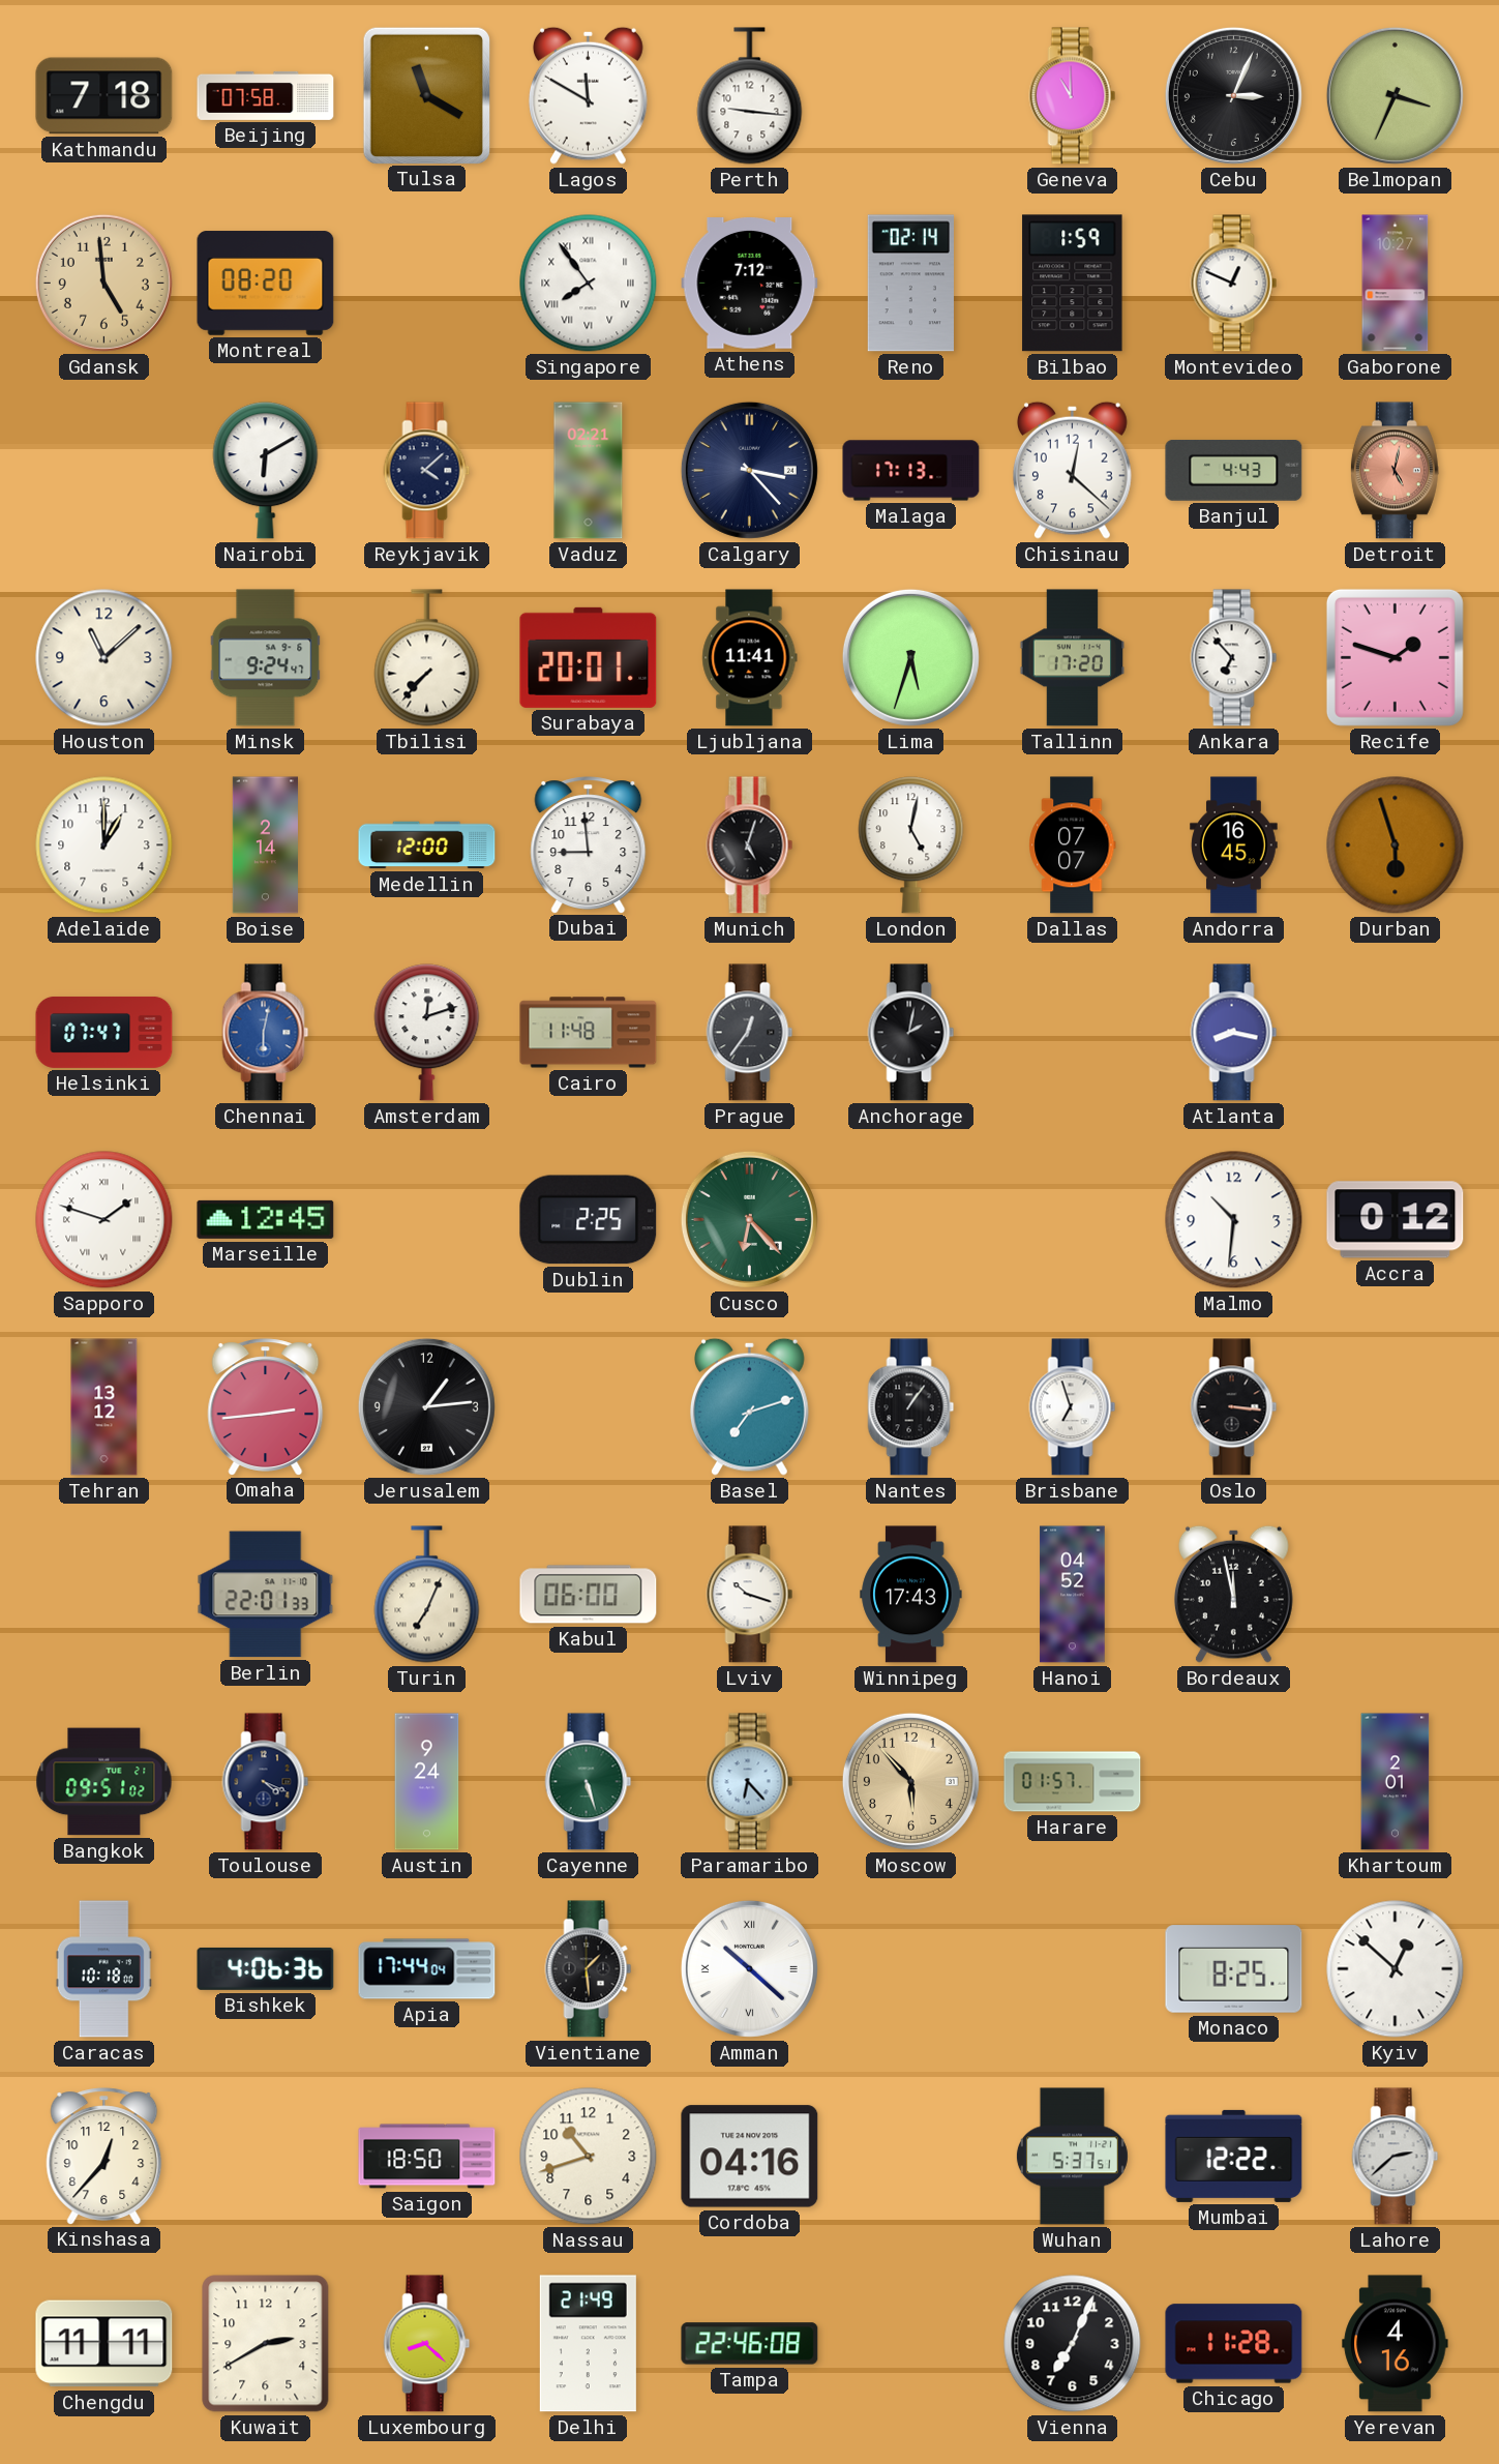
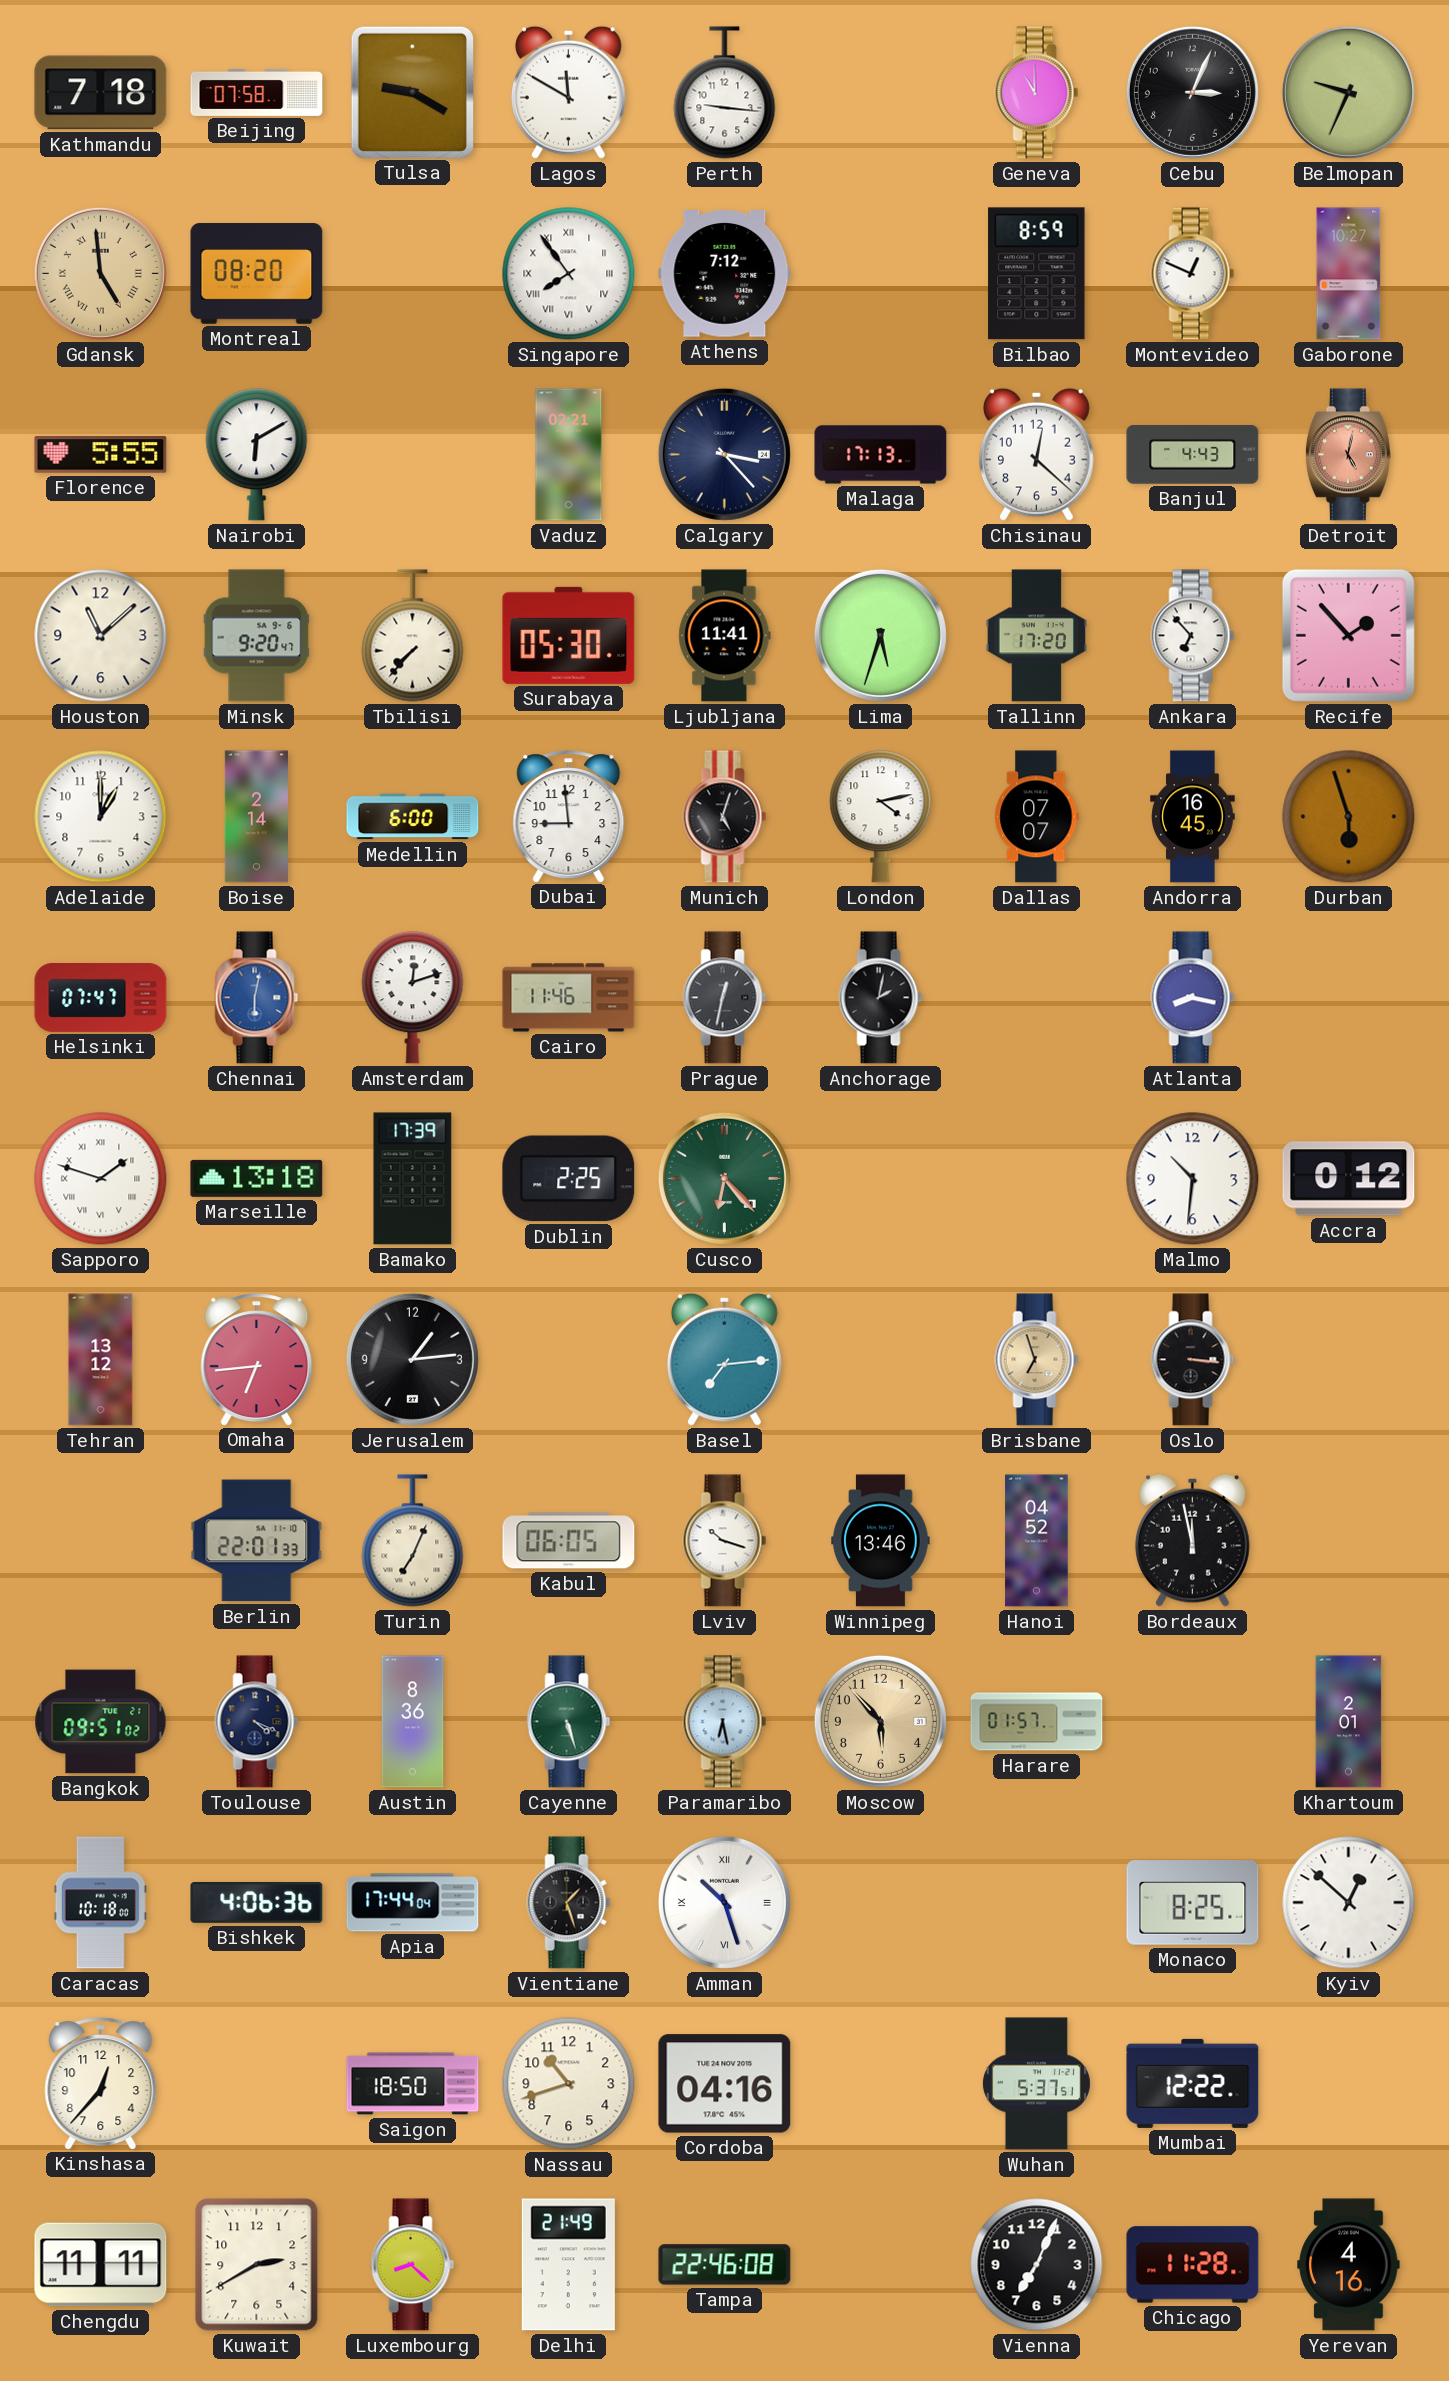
Tulsa: 11:20 -> 9:20
Belmopan: 3:34 -> 9:34
Gdansk numerals: Arabic -> Roman
Reno: 02:14 -> none
Bilbao: 1:59 -> 8:59
Florence: none -> 5:55
Reykjavik: 4:08 -> none
Minsk: 9:24 -> 9:20
Surabaya: 20:01 -> 05:30
Recife: 1:48 -> 1:53
Medellin: 12:00 -> 6:00
London: 5:02 -> 4:13
Cairo: 11:48 -> 11:46
Prague: 12:36 -> 12:32
Marseille: 12:45 -> 13:18
Bamako: none -> 17:39
Omaha: 2:44 -> 6:44
Basel: 7:12 -> 7:14
Nantes: 1:06 -> none
Brisbane dial: white -> champagne
Kabul: 06:00 -> 06:05
Winnipeg: 17:43 -> 13:46
Austin: 9:24 -> 8:36
Paramaribo: 6:23 -> 6:28
Vientiane: 1:29 -> 1:27
Amman: 10:22 -> 10:27
Lahore: 2:38 -> none
